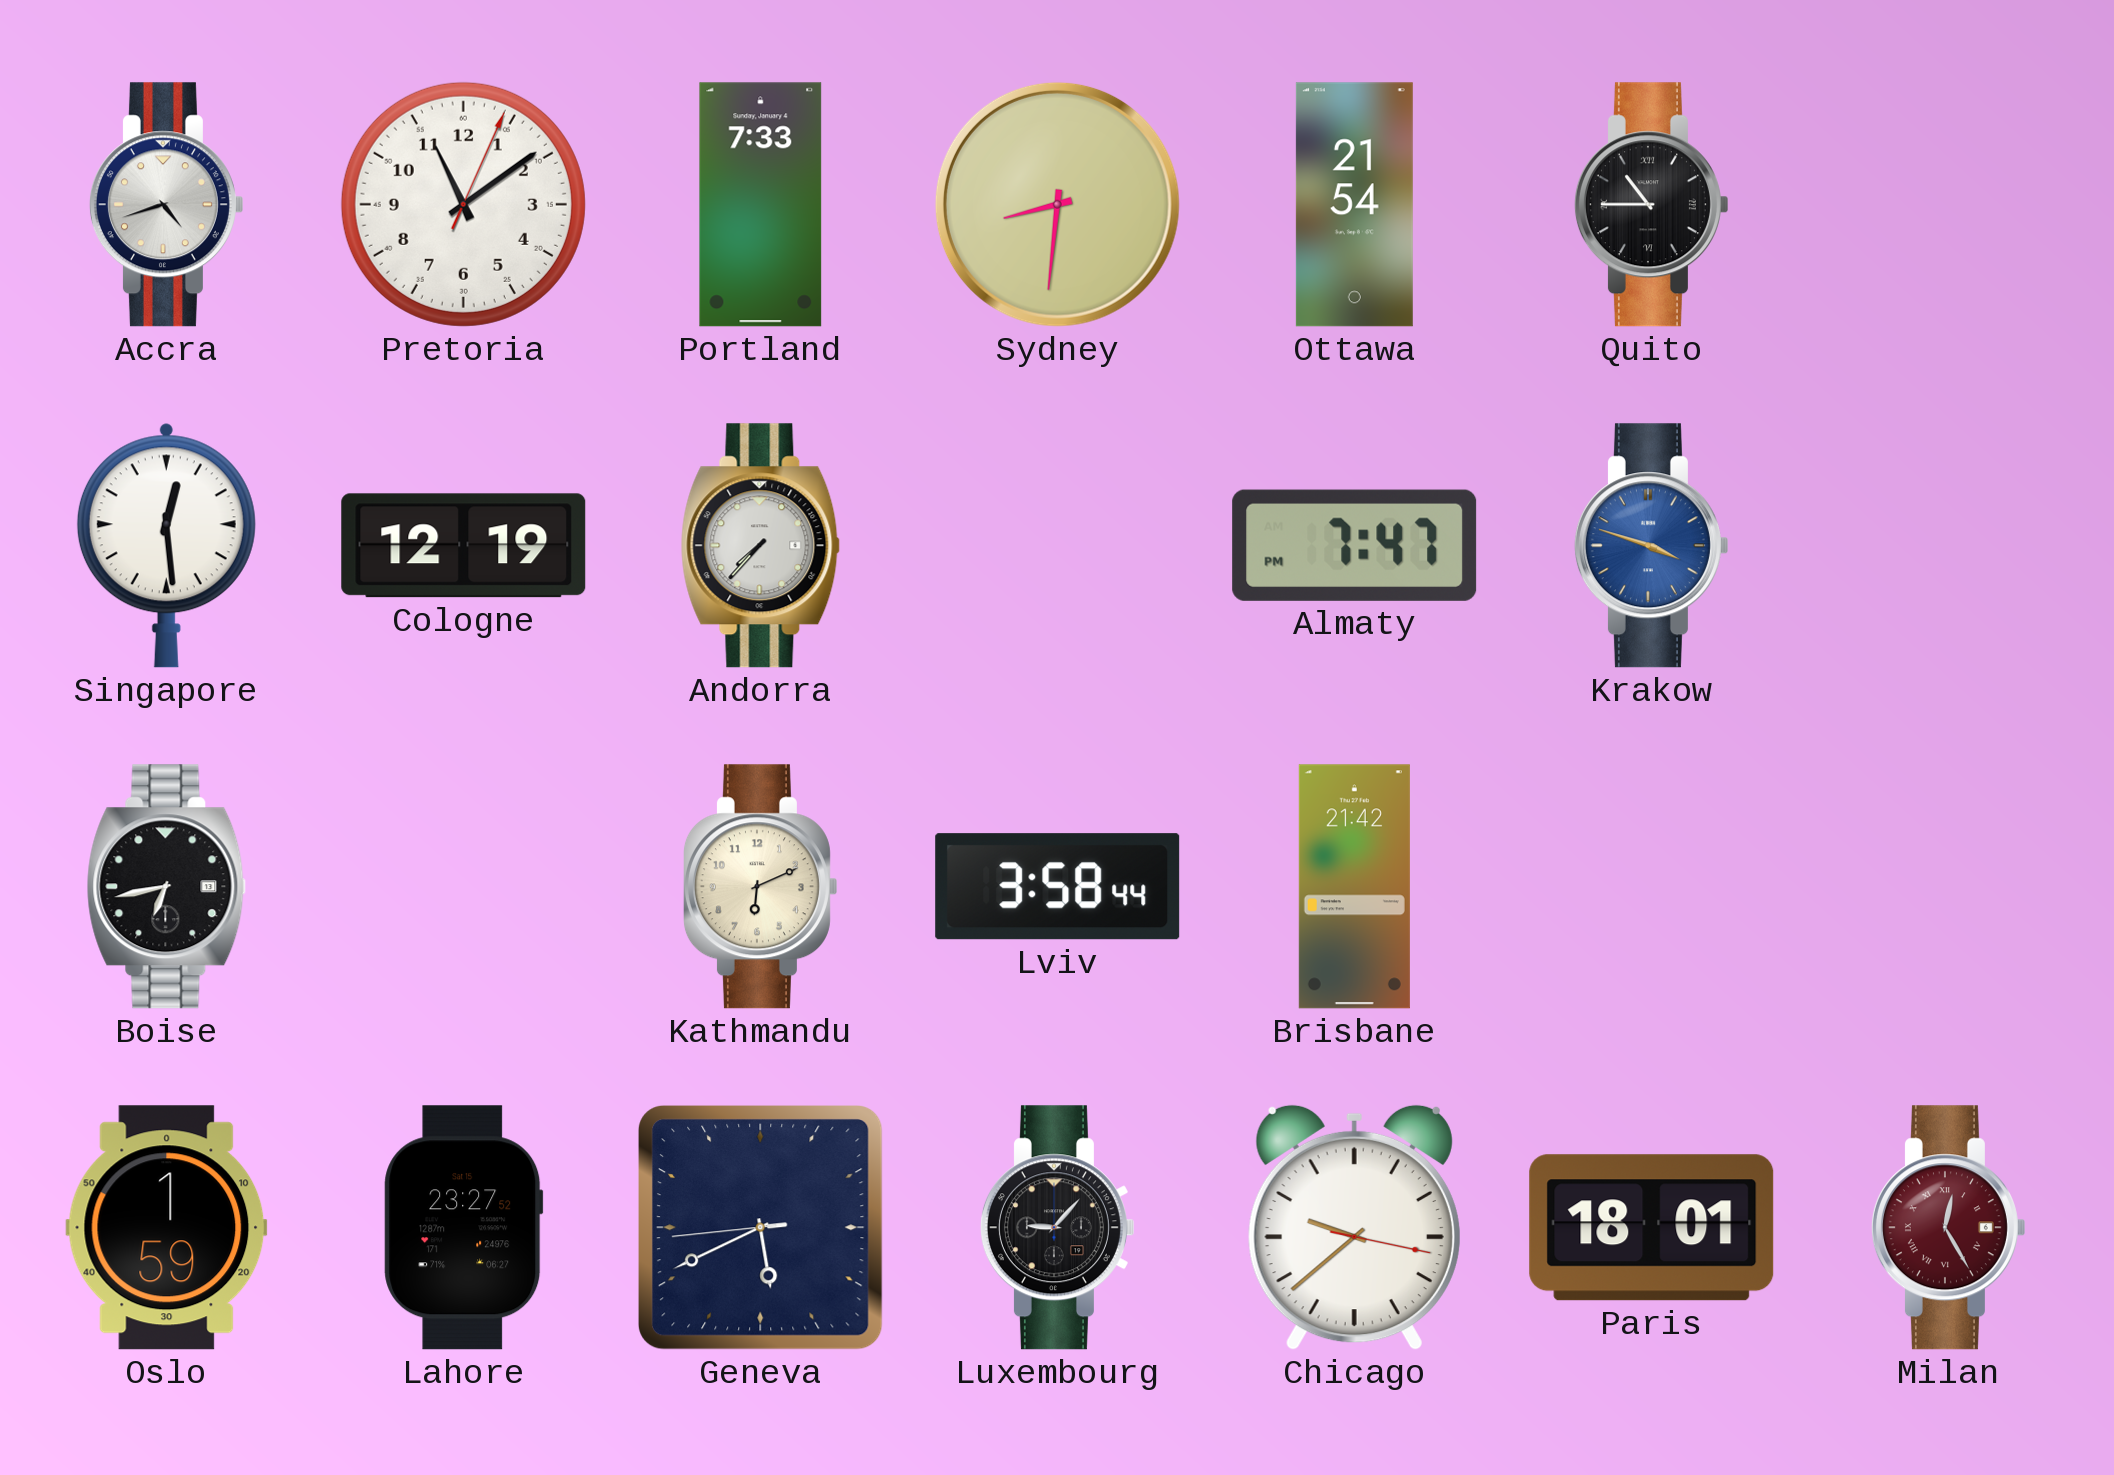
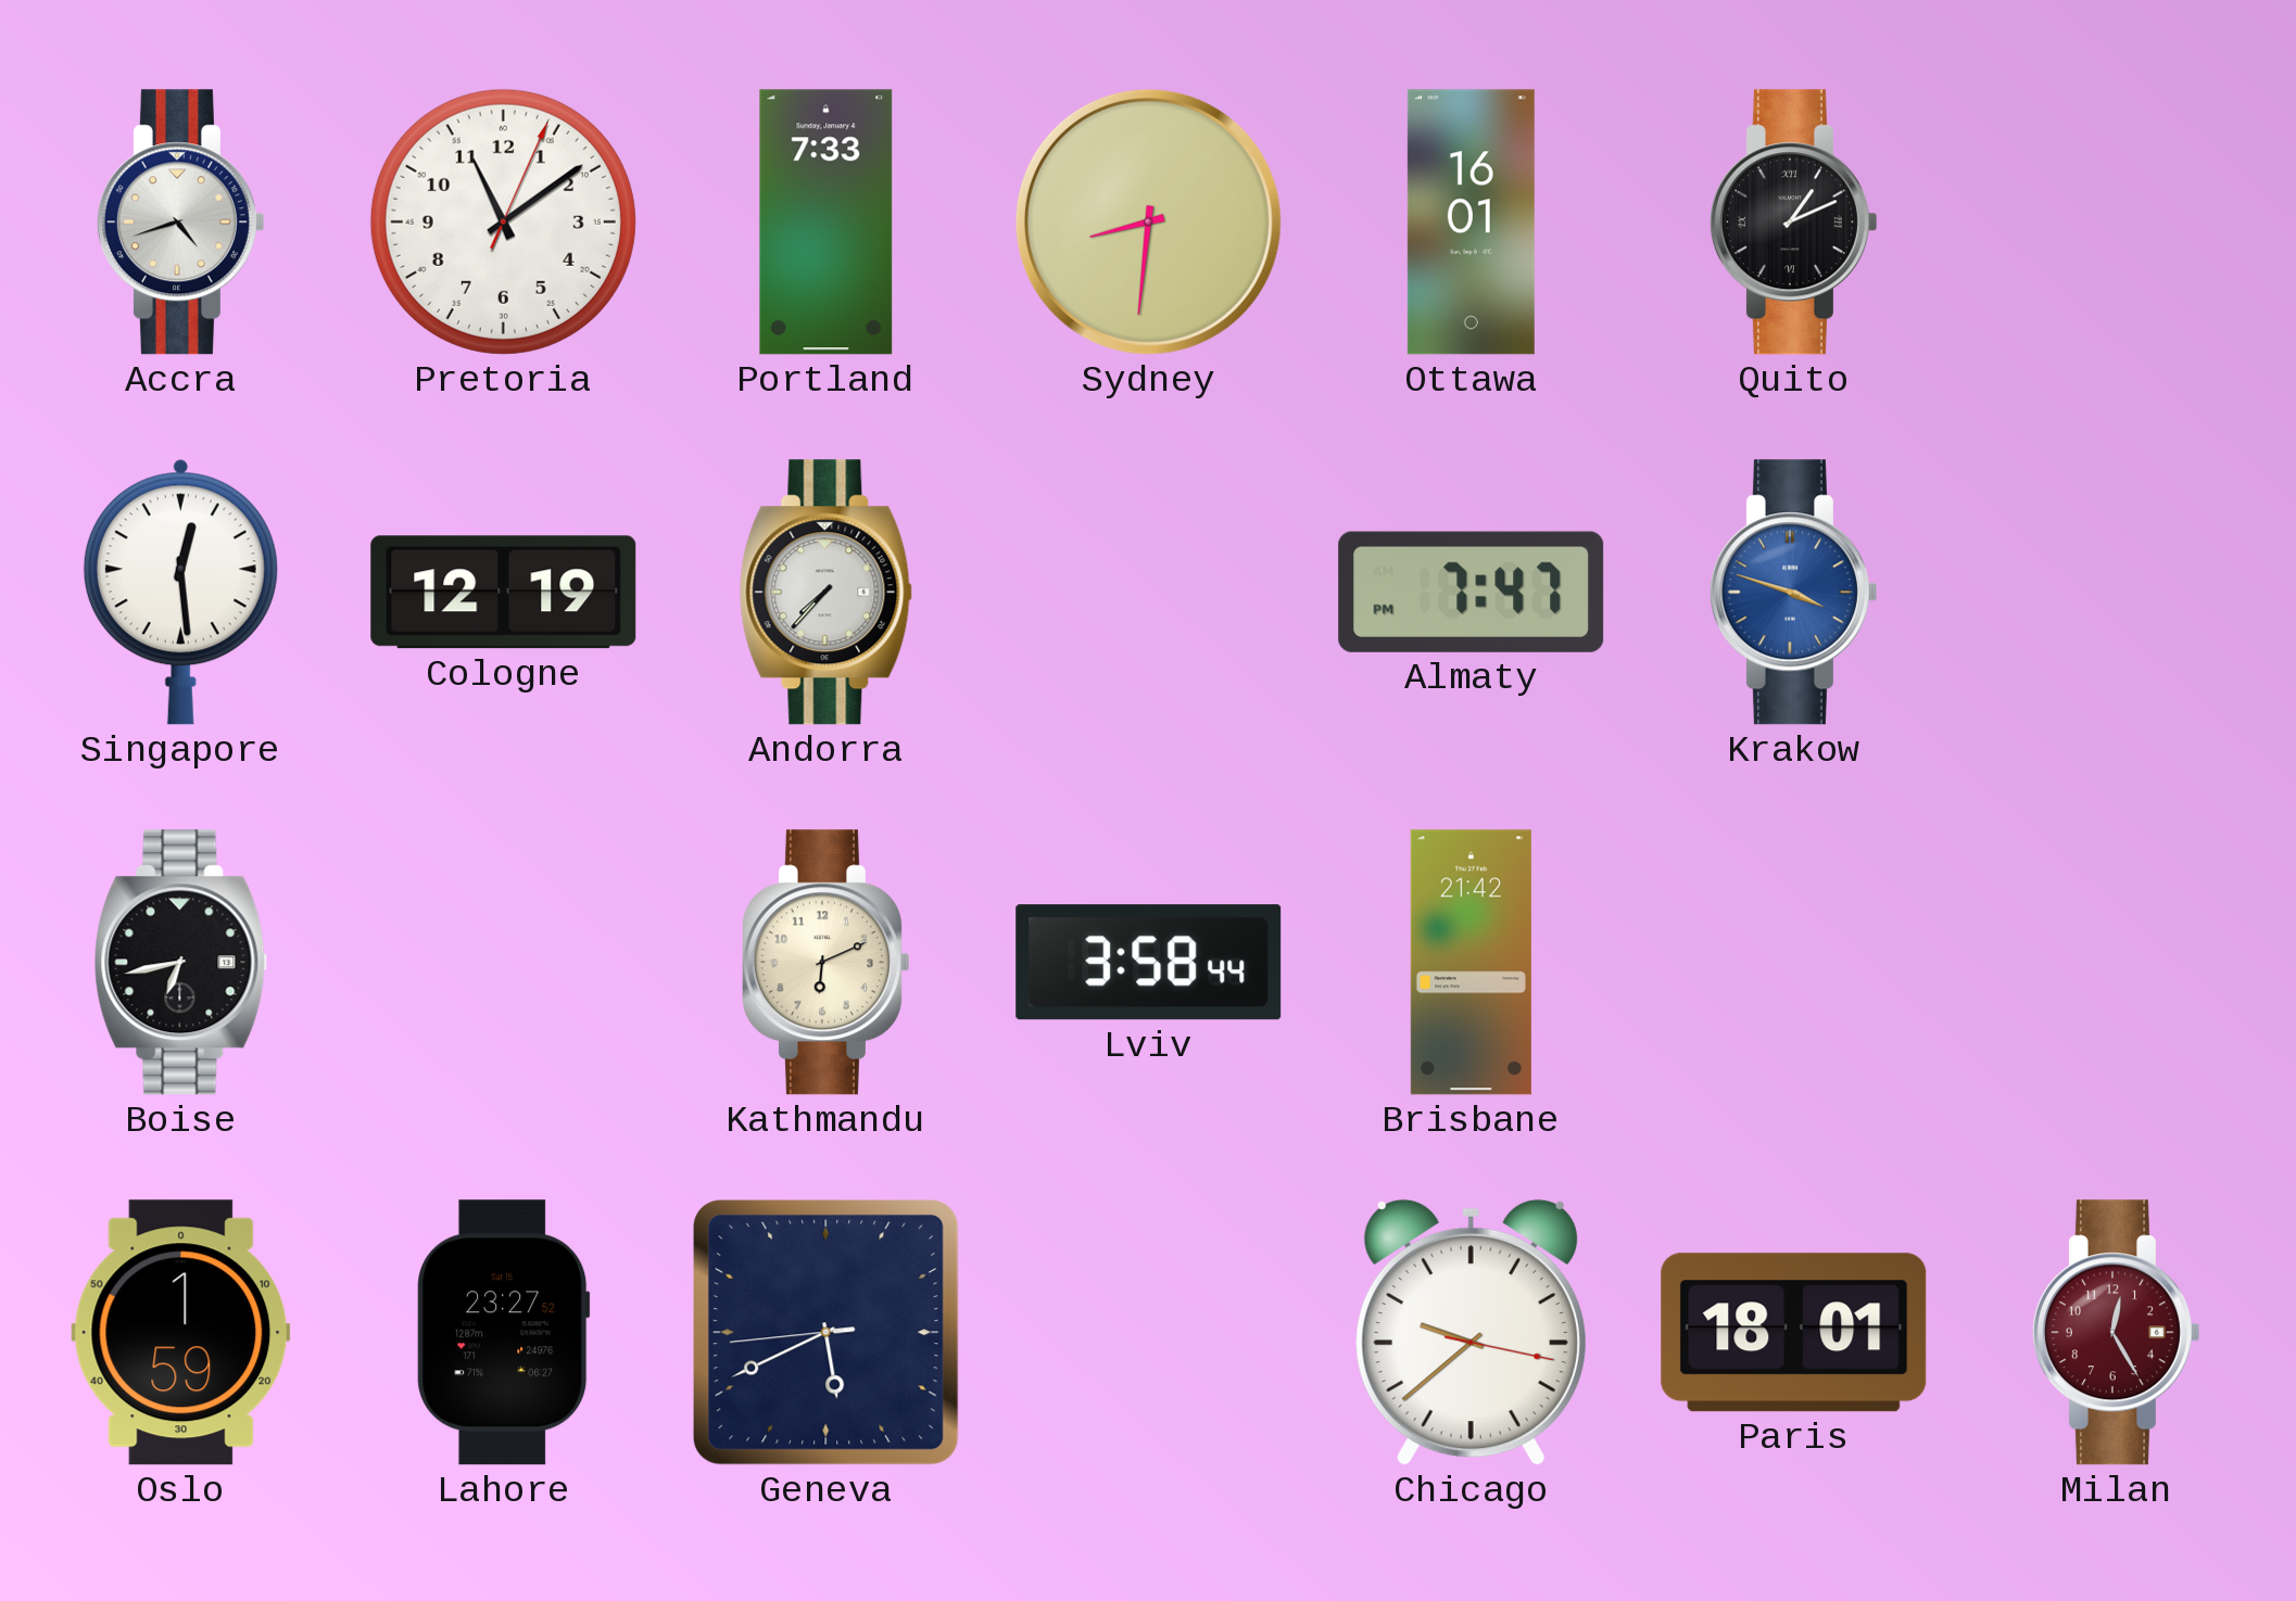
Ottawa: 21:54 -> 16:01
Quito: 10:45 -> 1:11
Luxembourg: 9:07 -> none
Milan numerals: Roman -> Arabic
